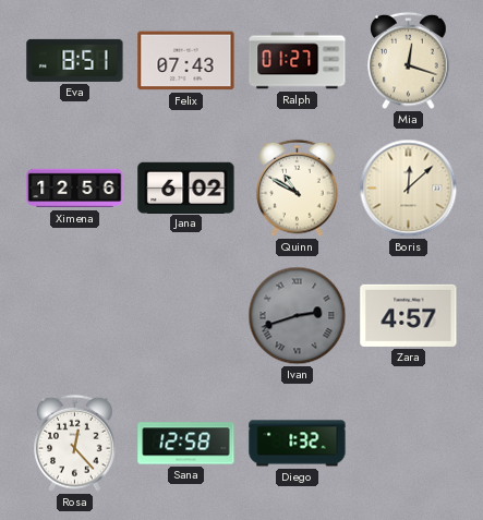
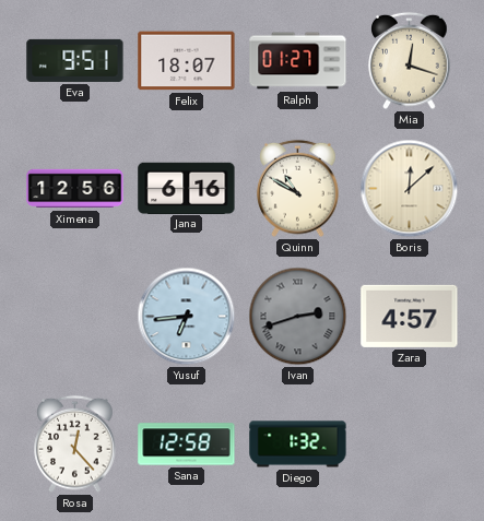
Eva: 8:51 -> 9:51
Felix: 07:43 -> 18:07
Jana: 6:02 -> 6:16
Yusuf: none -> 6:44
